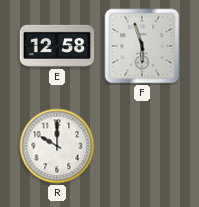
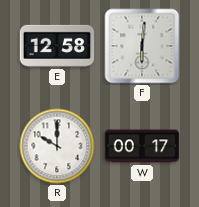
F: 5:57 -> 6:01
W: none -> 00:17
